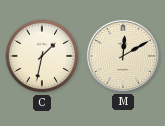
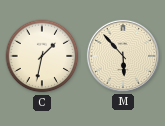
M: 12:10 -> 5:53
